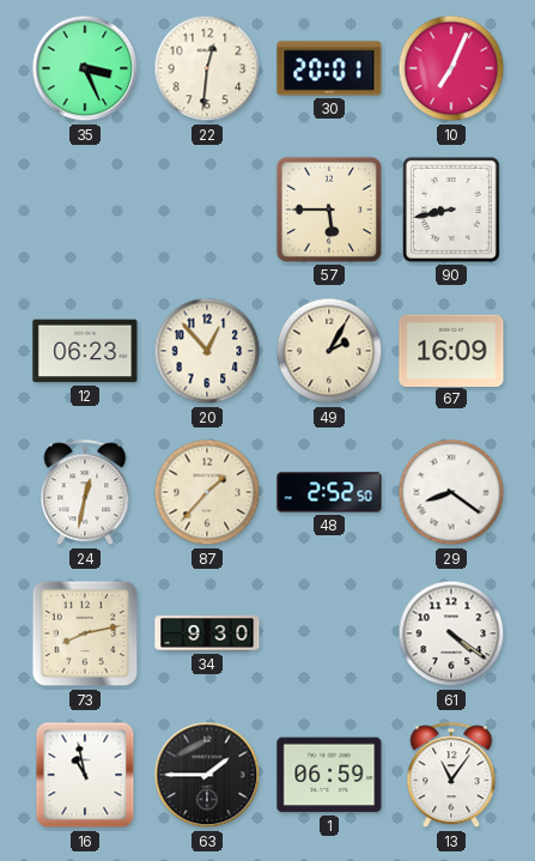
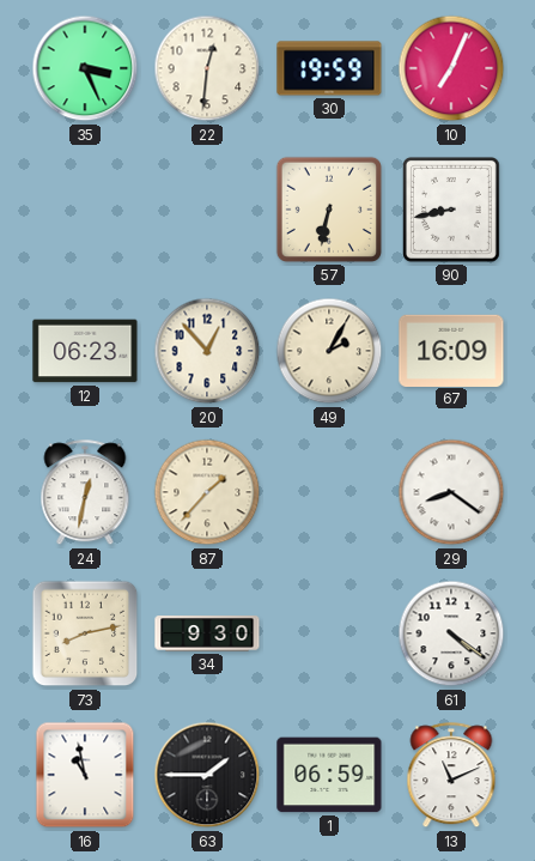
30: 20:01 -> 19:59
57: 5:45 -> 6:32
48: 2:52 -> none
13: 11:06 -> 11:11
